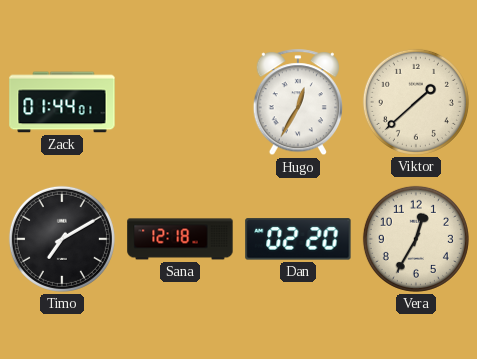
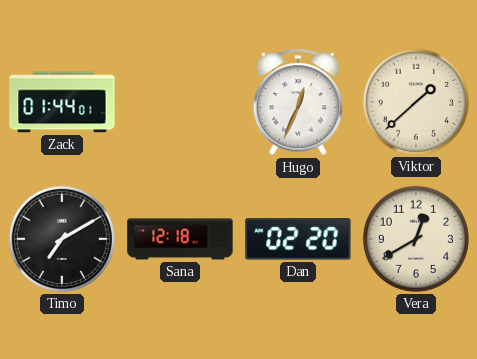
Hugo: 12:35 -> 12:34
Vera: 12:35 -> 12:40
